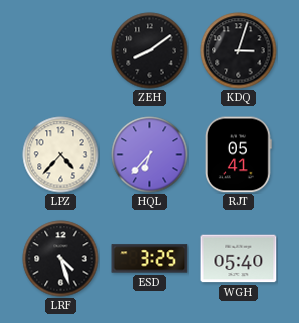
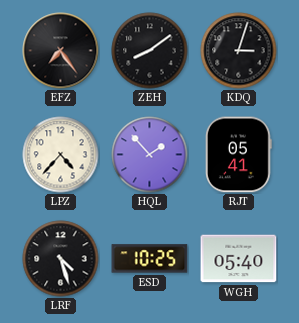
EFZ: none -> 7:24
HQL: 6:37 -> 1:53
ESD: 3:25 -> 10:25
